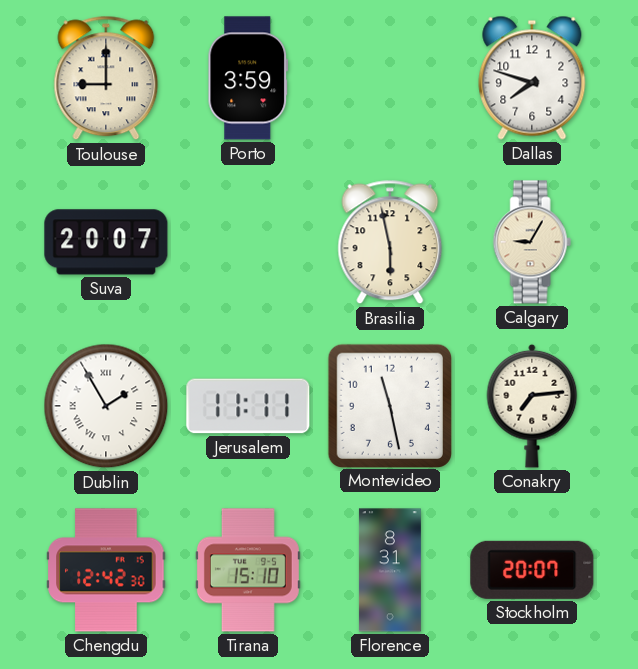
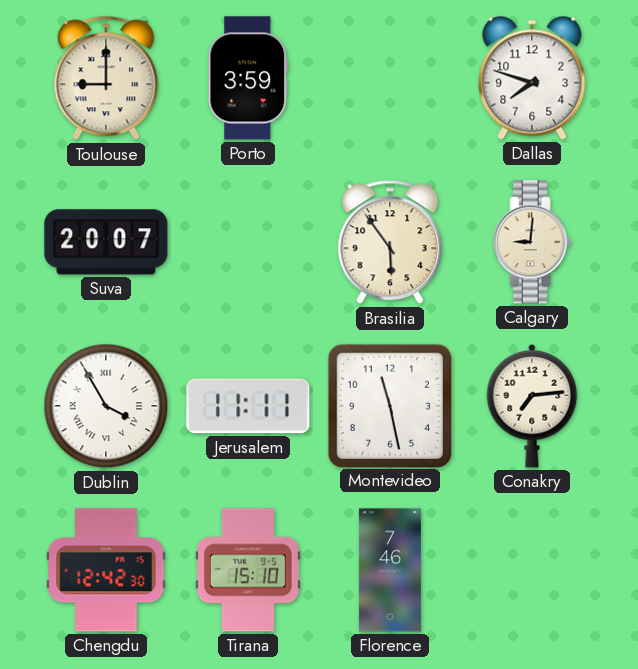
Brasilia: 5:58 -> 5:54
Calgary: 9:05 -> 9:01
Dublin: 1:55 -> 3:55
Florence: 8:31 -> 7:46
Stockholm: 20:07 -> none
